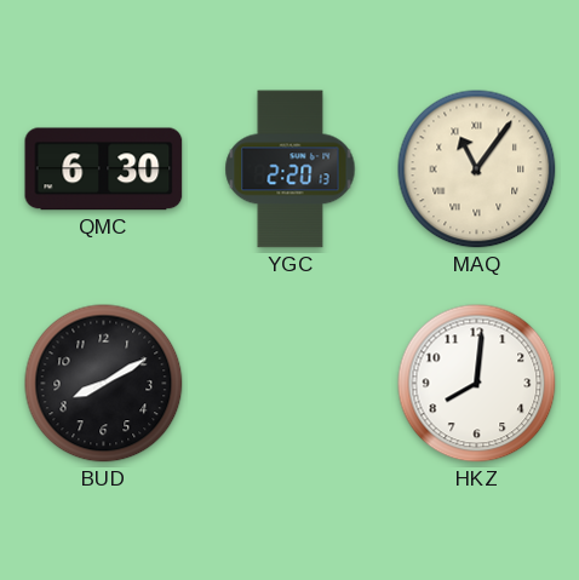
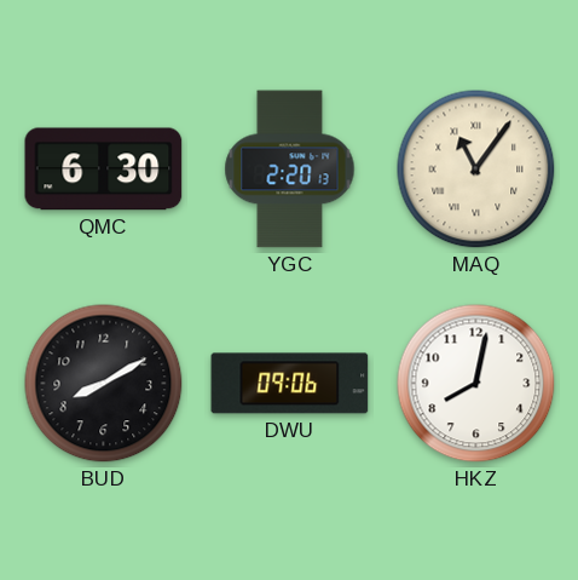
DWU: none -> 09:06
HKZ: 8:01 -> 8:02
